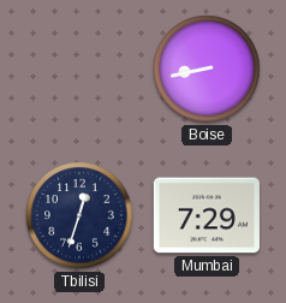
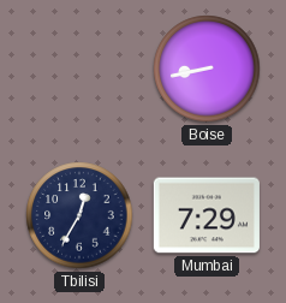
Tbilisi: 12:33 -> 12:35
